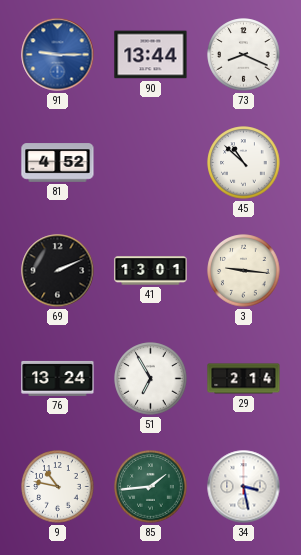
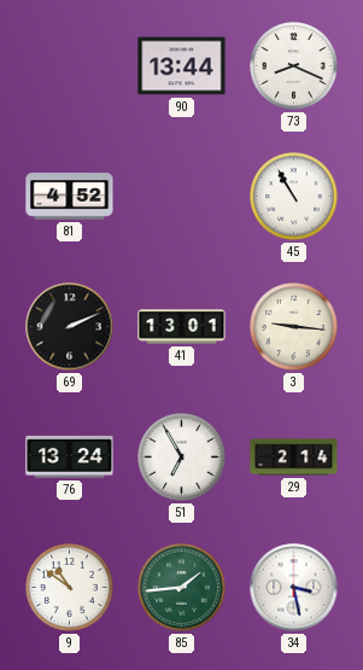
91: 9:15 -> none
45: 10:52 -> 10:55
9: 10:47 -> 10:51
